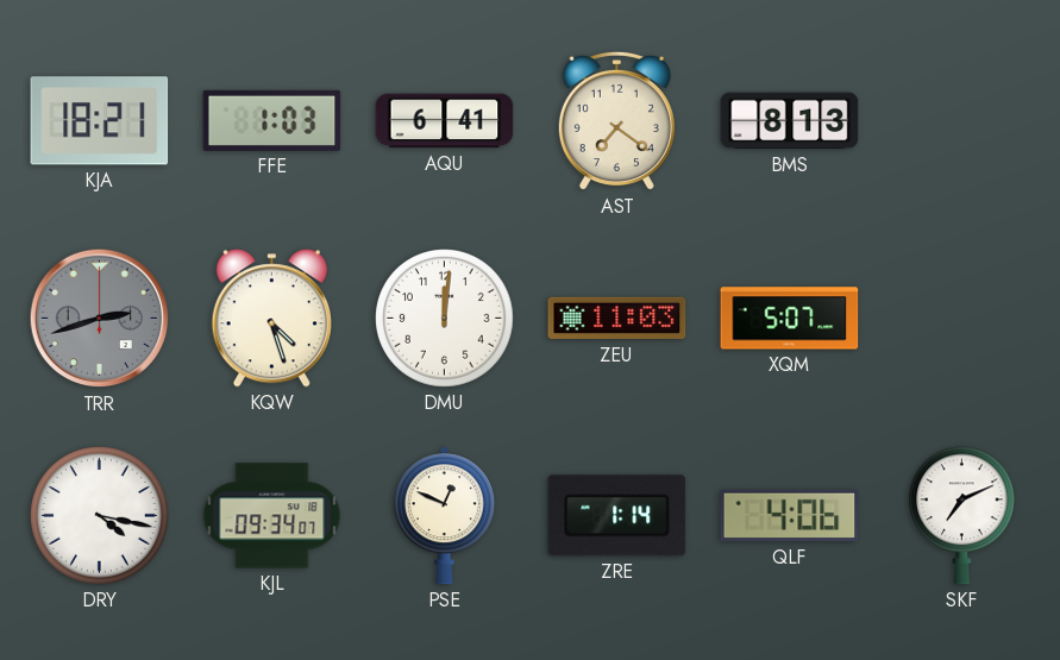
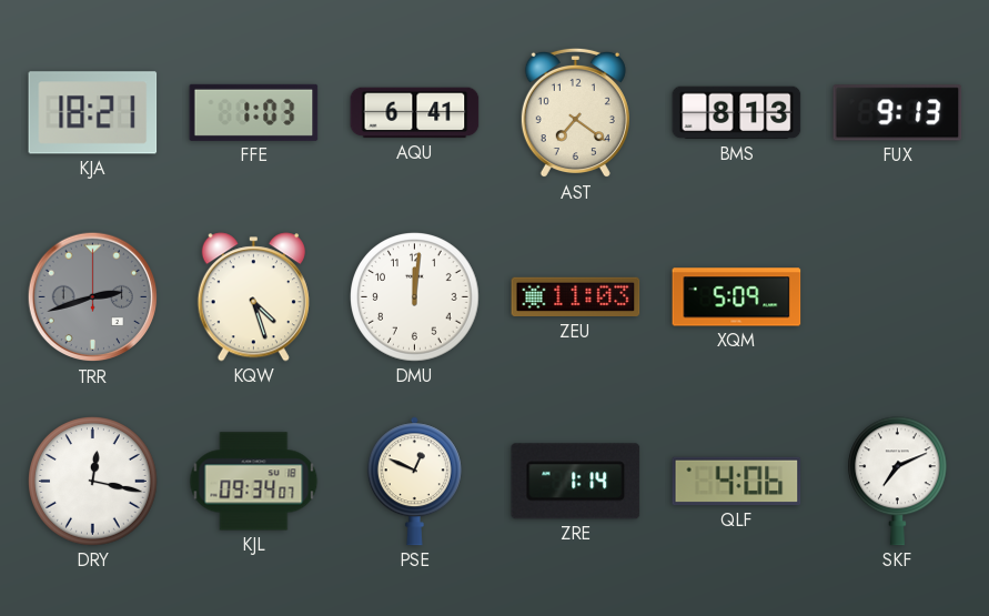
FUX: none -> 9:13
XQM: 5:07 -> 5:09
DRY: 4:17 -> 12:17
